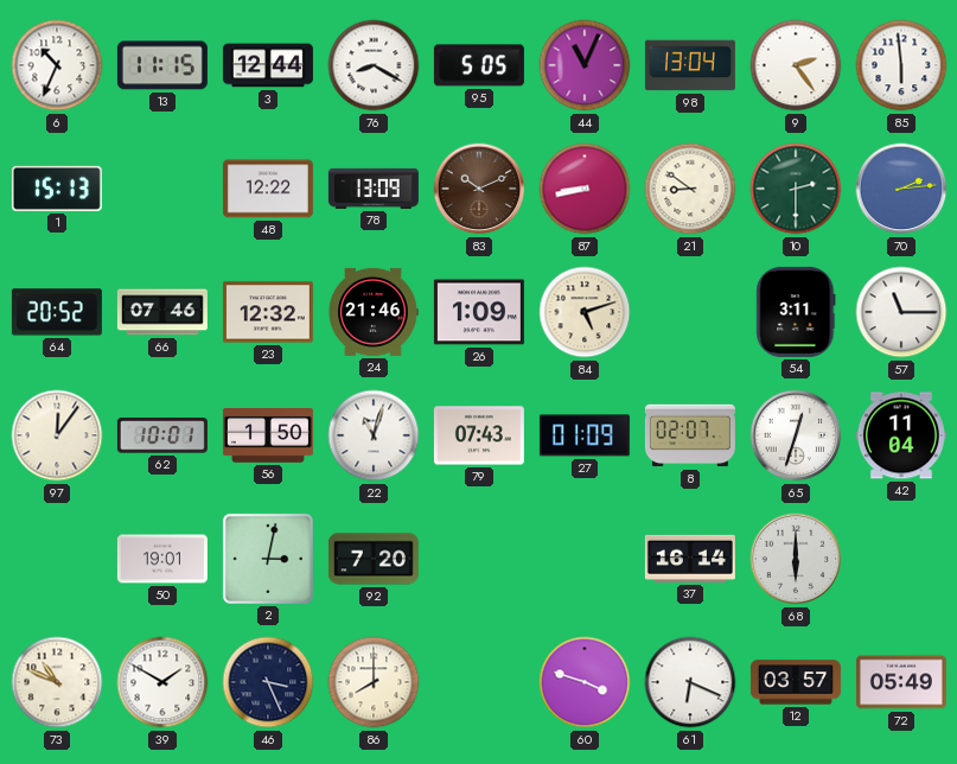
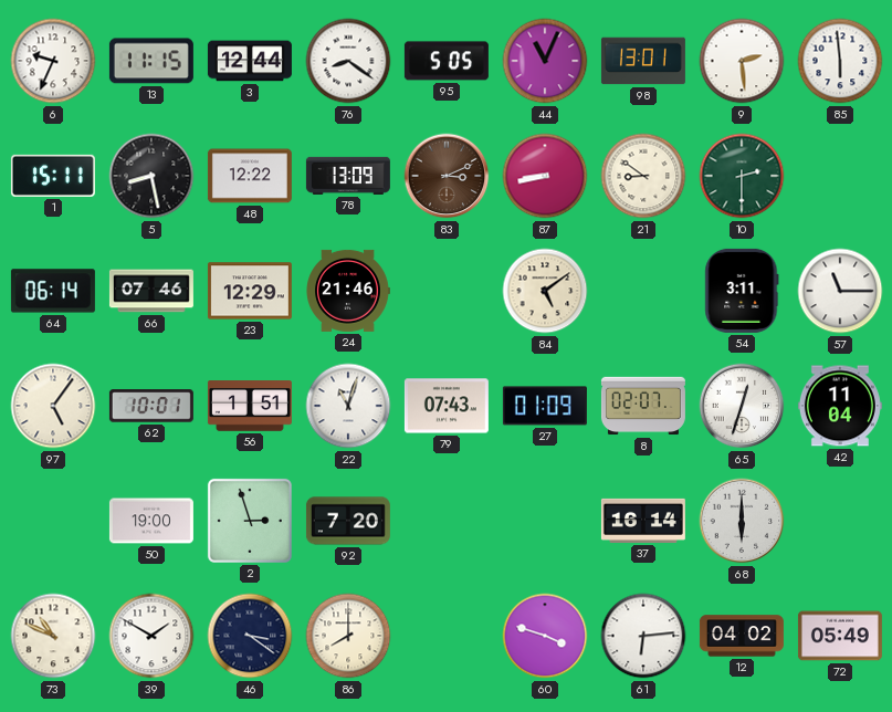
6: 10:34 -> 9:34
76: 8:20 -> 8:21
98: 13:04 -> 13:01
9: 2:24 -> 2:29
1: 15:13 -> 15:11
5: none -> 8:28
83: 10:11 -> 3:11
70: 2:14 -> none
64: 20:52 -> 06:14
23: 12:32 -> 12:29
26: 1:09 -> none
84: 5:12 -> 5:09
97: 12:06 -> 5:06
56: 1:50 -> 1:51
50: 19:01 -> 19:00
2: 3:02 -> 2:57
46: 3:26 -> 3:21
61: 6:19 -> 6:14
12: 03:57 -> 04:02
